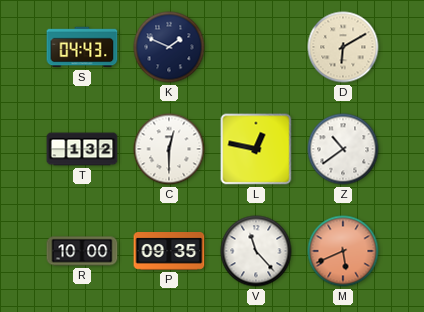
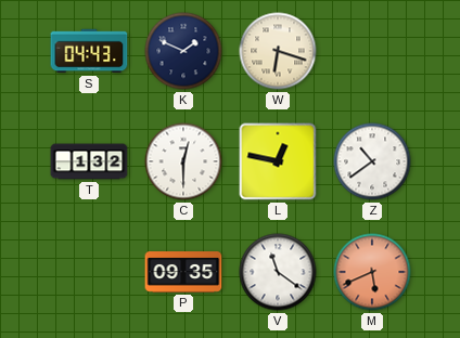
W: none -> 6:18
D: 6:10 -> none
R: 10:00 -> none
V: 11:23 -> 11:21
